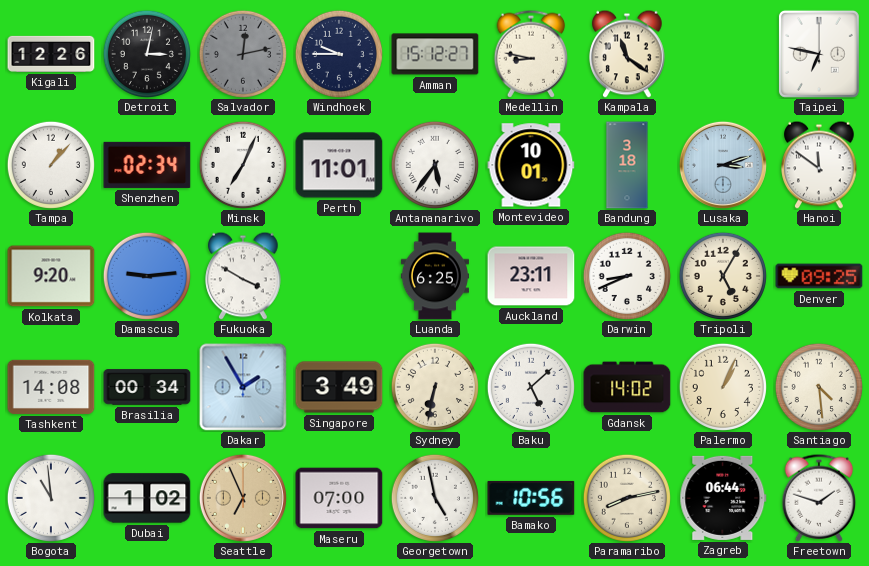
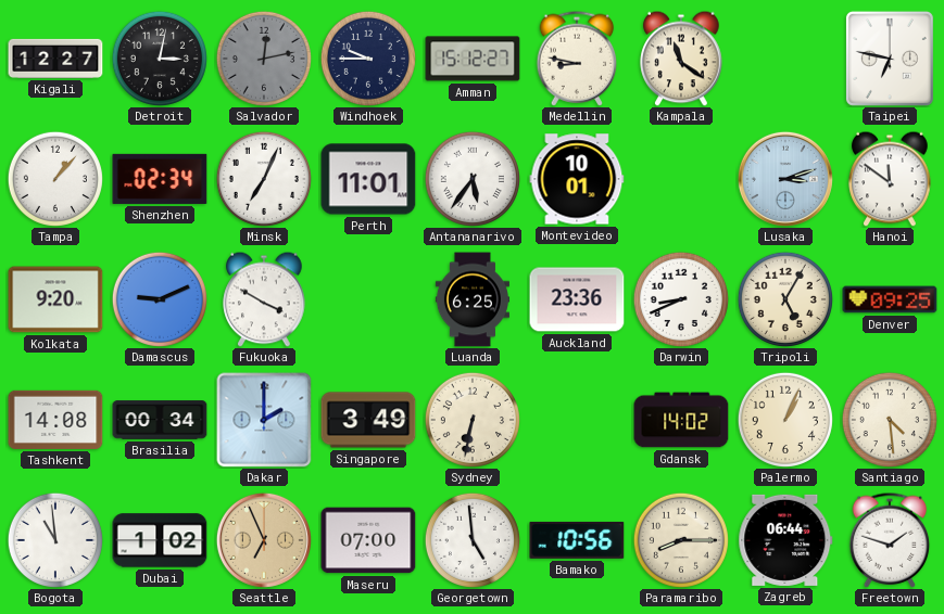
Kigali: 12:26 -> 12:27
Bandung: 3:18 -> none
Damascus: 9:14 -> 9:11
Auckland: 23:11 -> 23:36
Dakar: 1:55 -> 2:00
Baku: 5:08 -> none
Georgetown: 4:58 -> 4:59
Paramaribo: 8:13 -> 8:15
